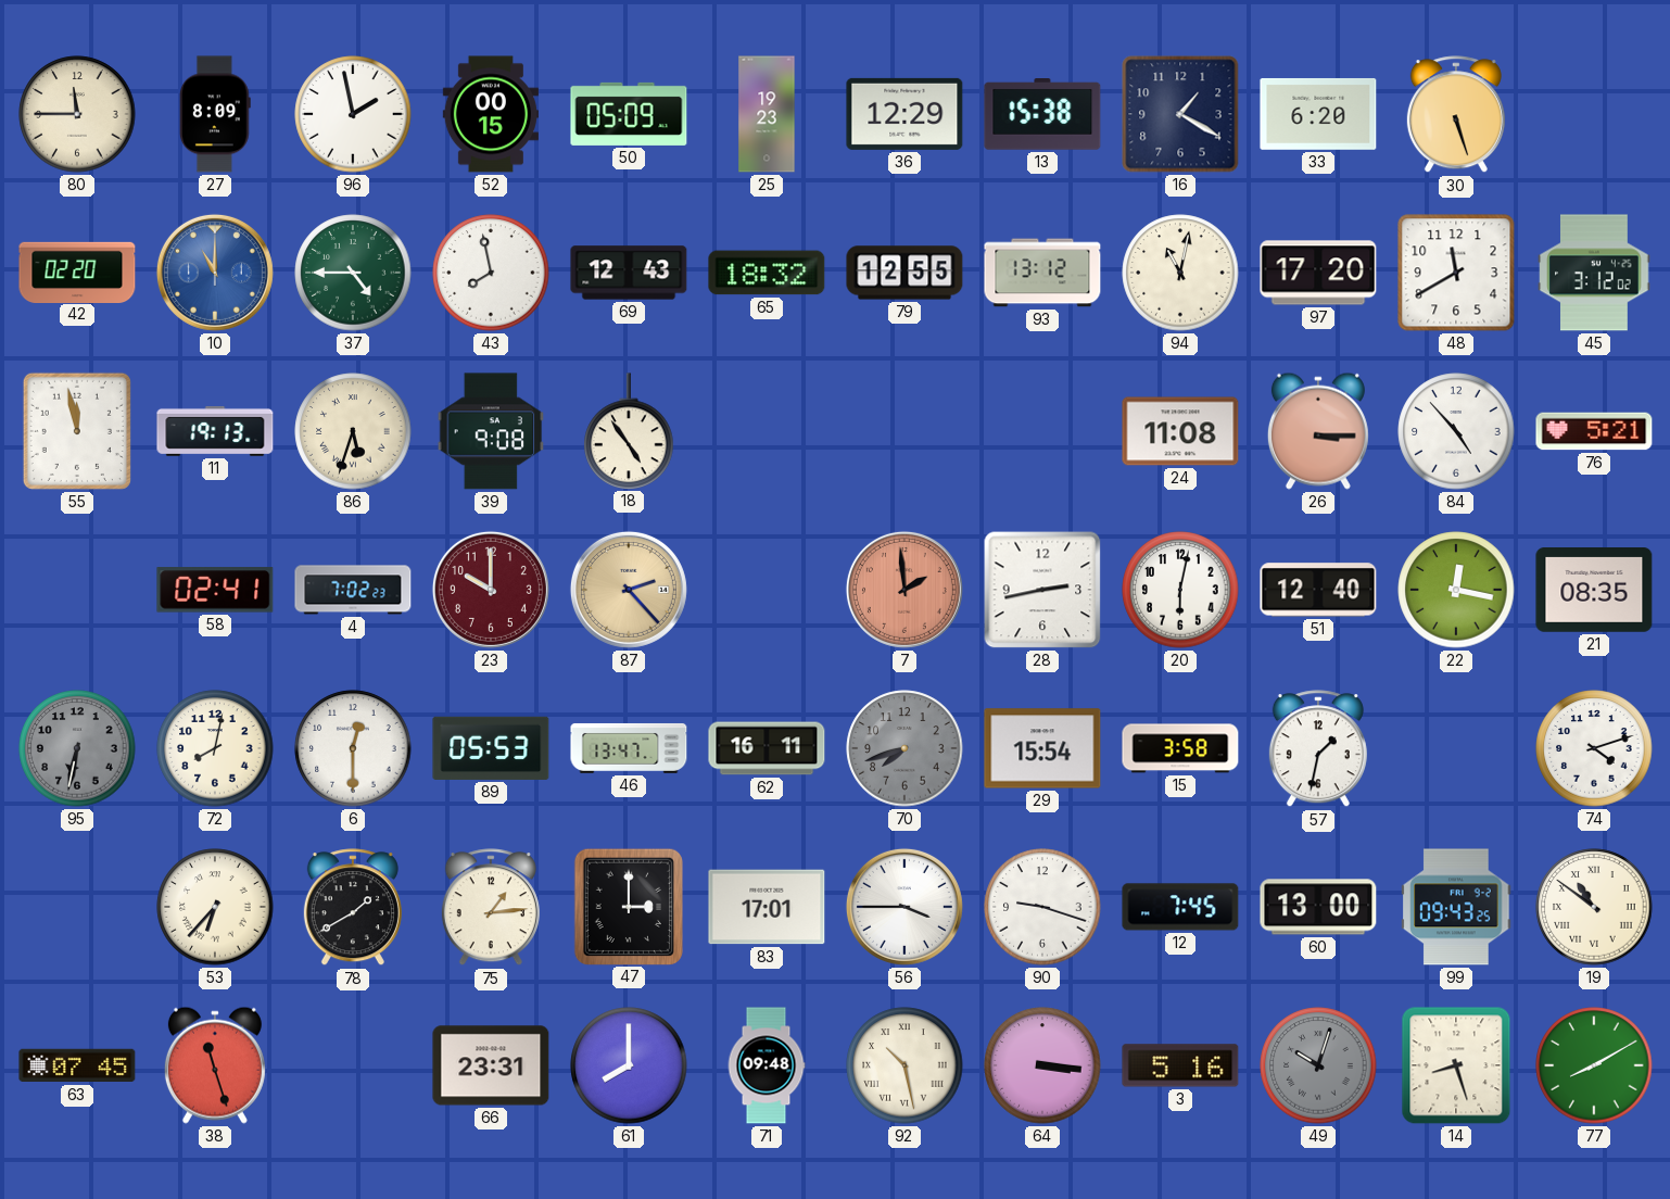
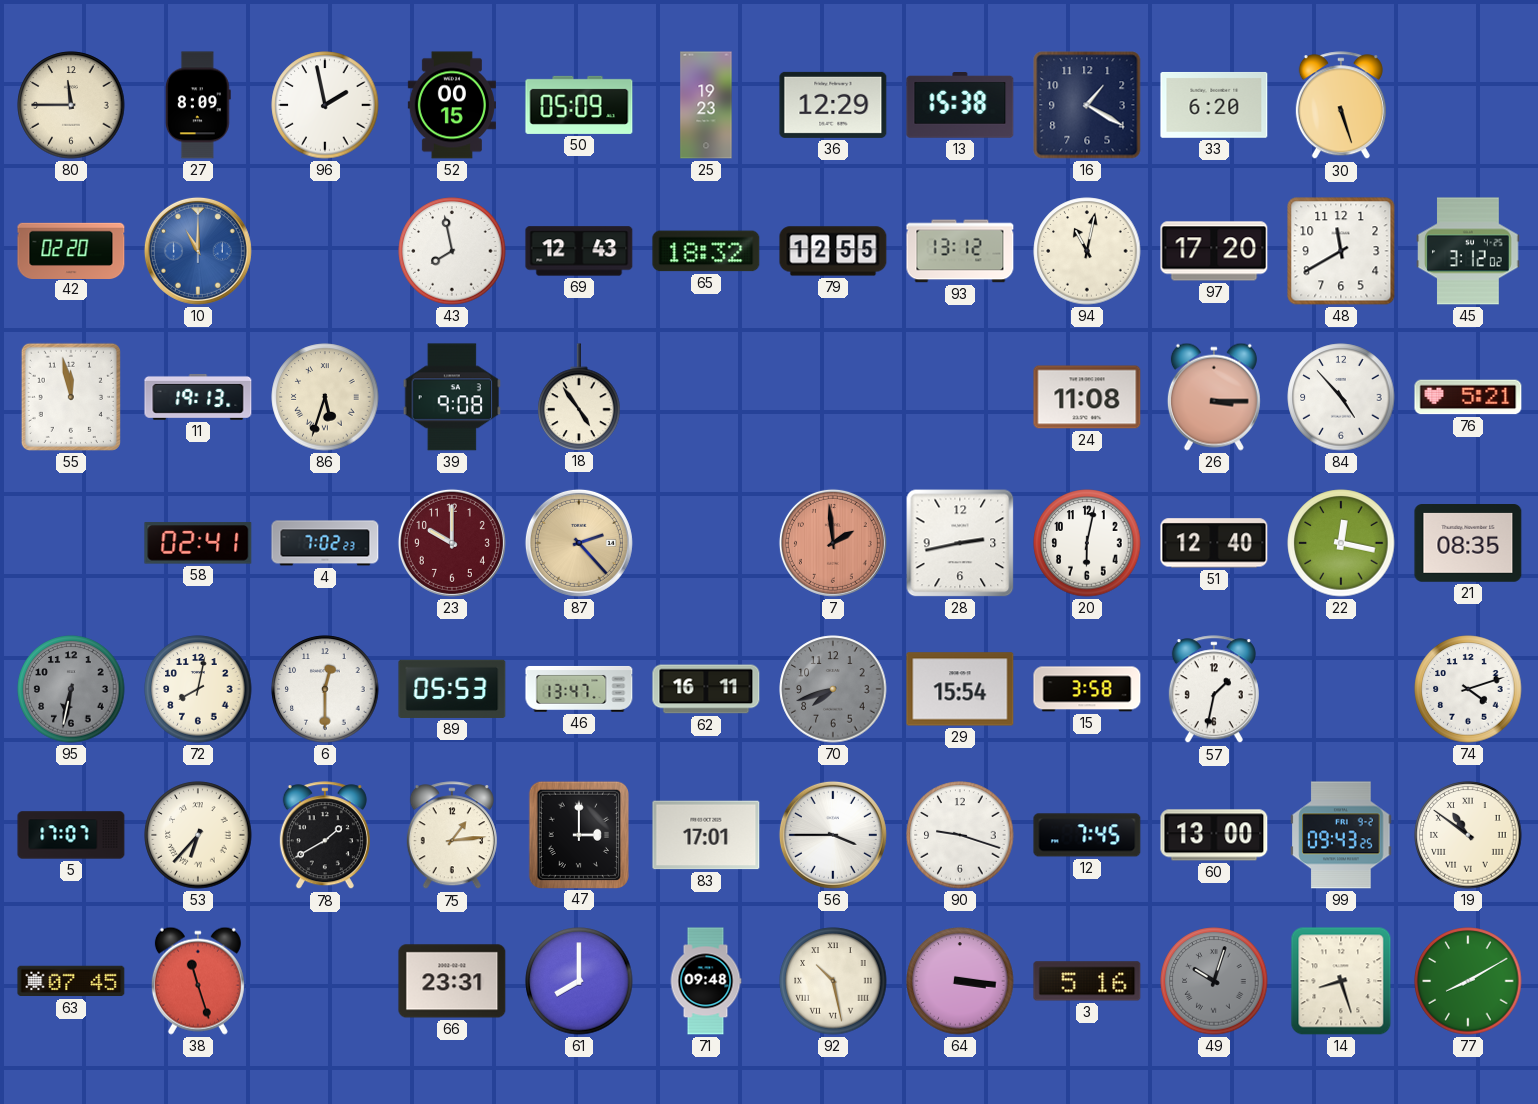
37: 4:45 -> none
5: none -> 17:07
